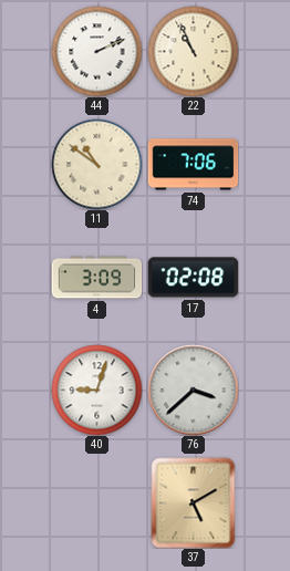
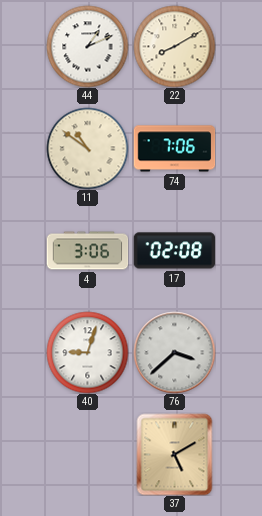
44: 2:11 -> 1:11
22: 10:56 -> 8:10
4: 3:09 -> 3:06
